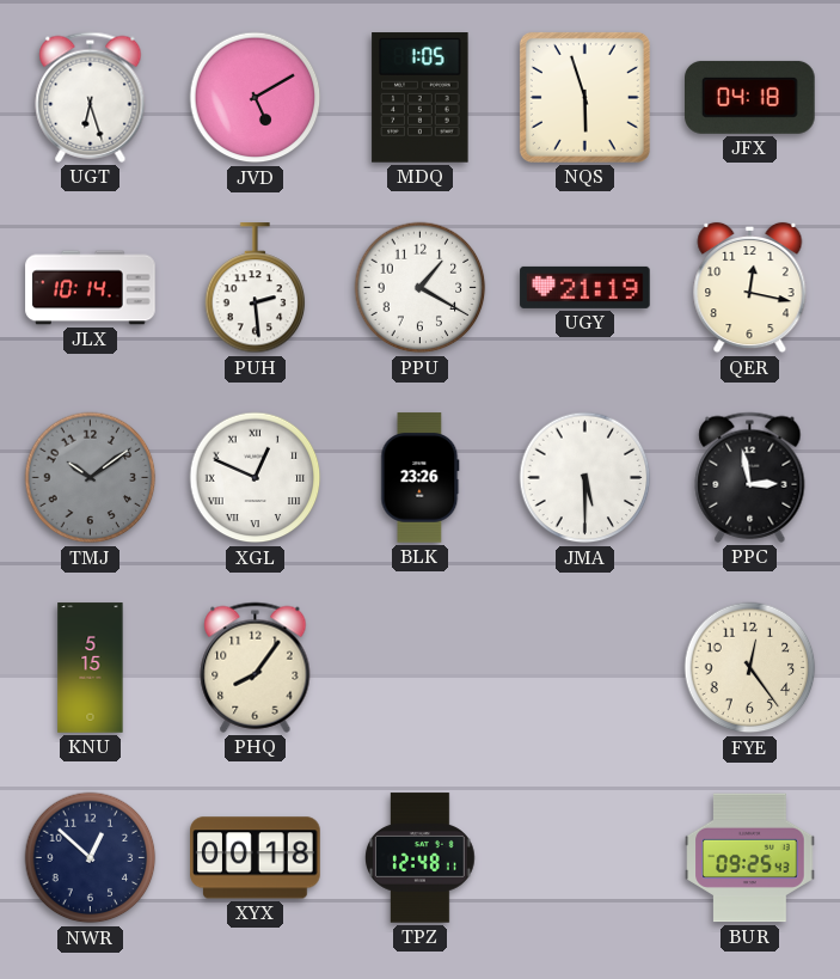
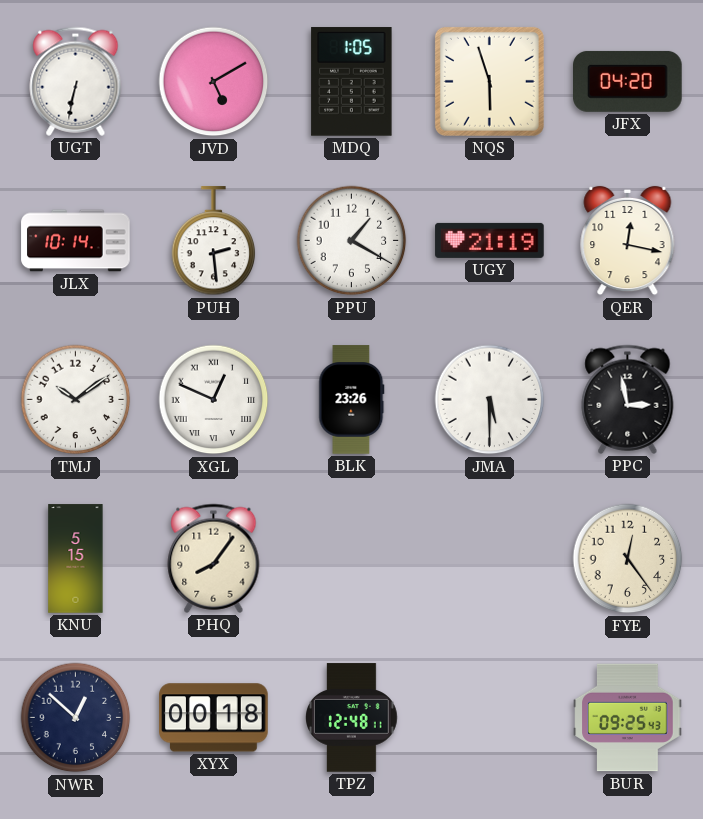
UGT: 6:27 -> 6:32
JFX: 04:18 -> 04:20
TMJ dial: grey -> white
